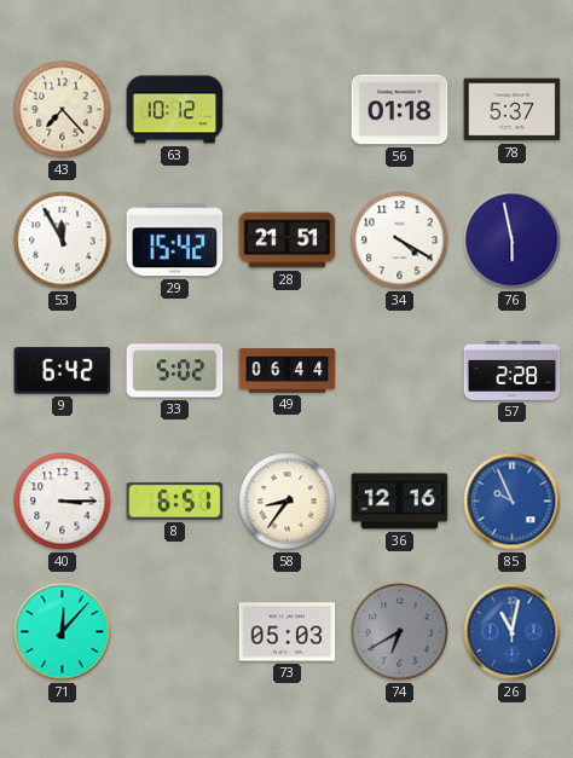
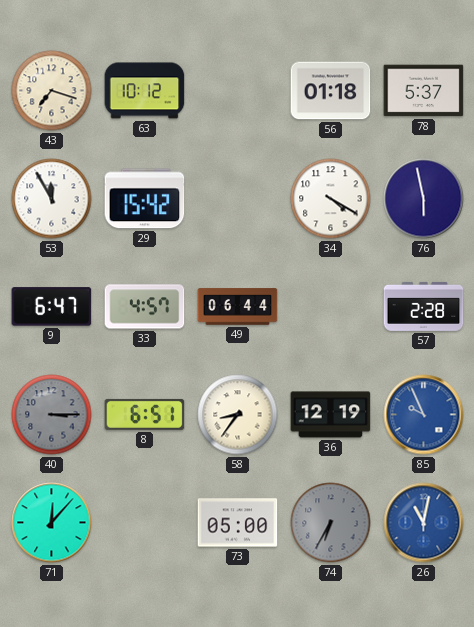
43: 7:23 -> 7:18
28: 21:51 -> none
9: 6:42 -> 6:47
33: 5:02 -> 4:57
40 dial: white -> grey
36: 12:16 -> 12:19
73: 05:03 -> 05:00
74: 6:40 -> 6:35
